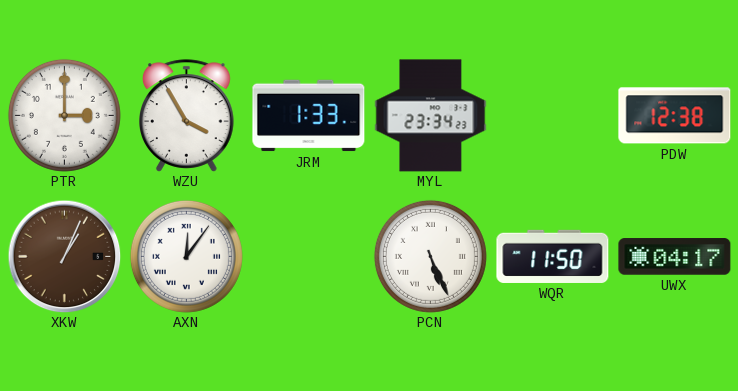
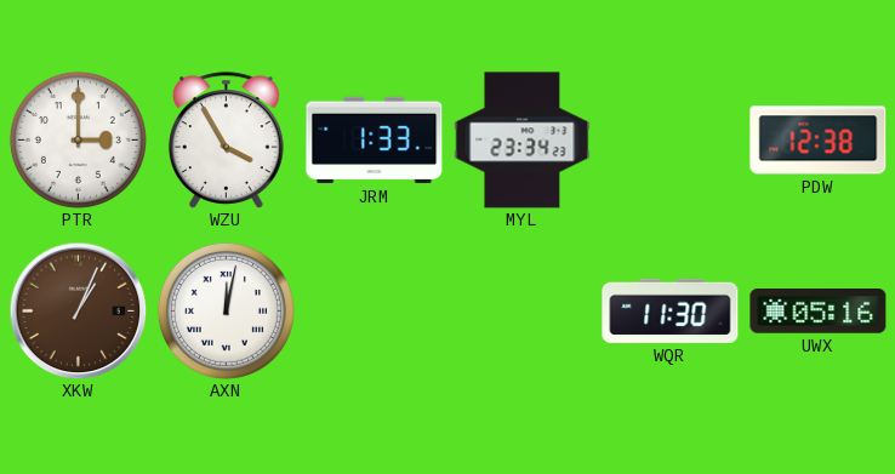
AXN: 12:06 -> 12:02
PCN: 5:26 -> none
WQR: 11:50 -> 11:30
UWX: 04:17 -> 05:16
